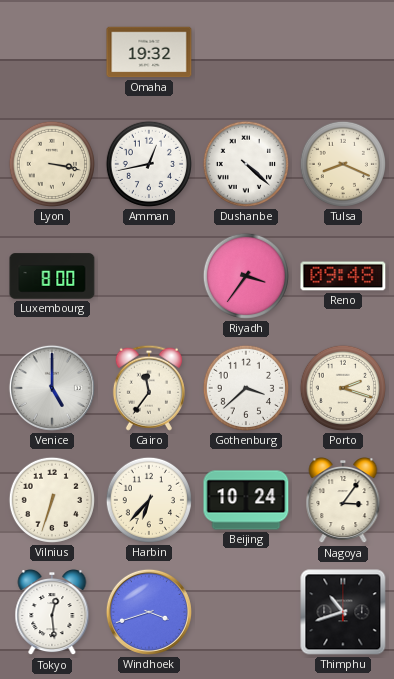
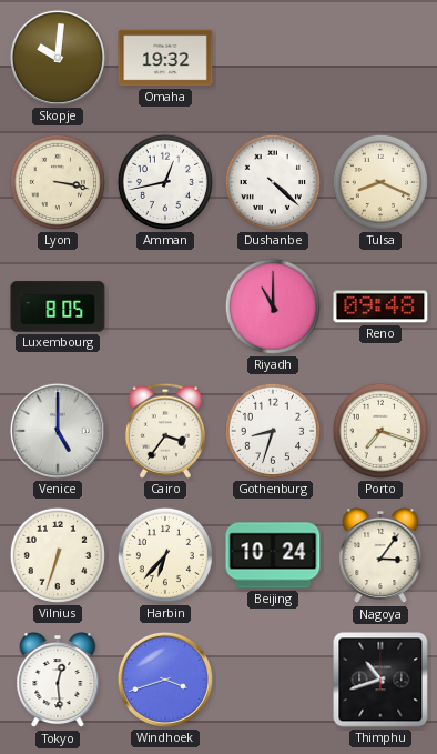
Skopje: none -> 10:01
Luxembourg: 8:00 -> 8:05
Riyadh: 3:36 -> 11:00
Cairo: 11:36 -> 3:36
Gothenburg: 3:38 -> 8:33
Porto: 2:18 -> 7:18
